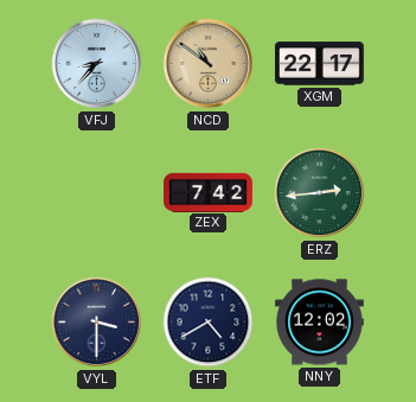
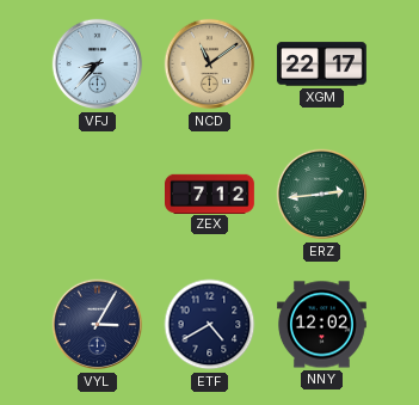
NCD: 10:51 -> 11:09
ZEX: 7:42 -> 7:12
VYL: 3:30 -> 3:05
